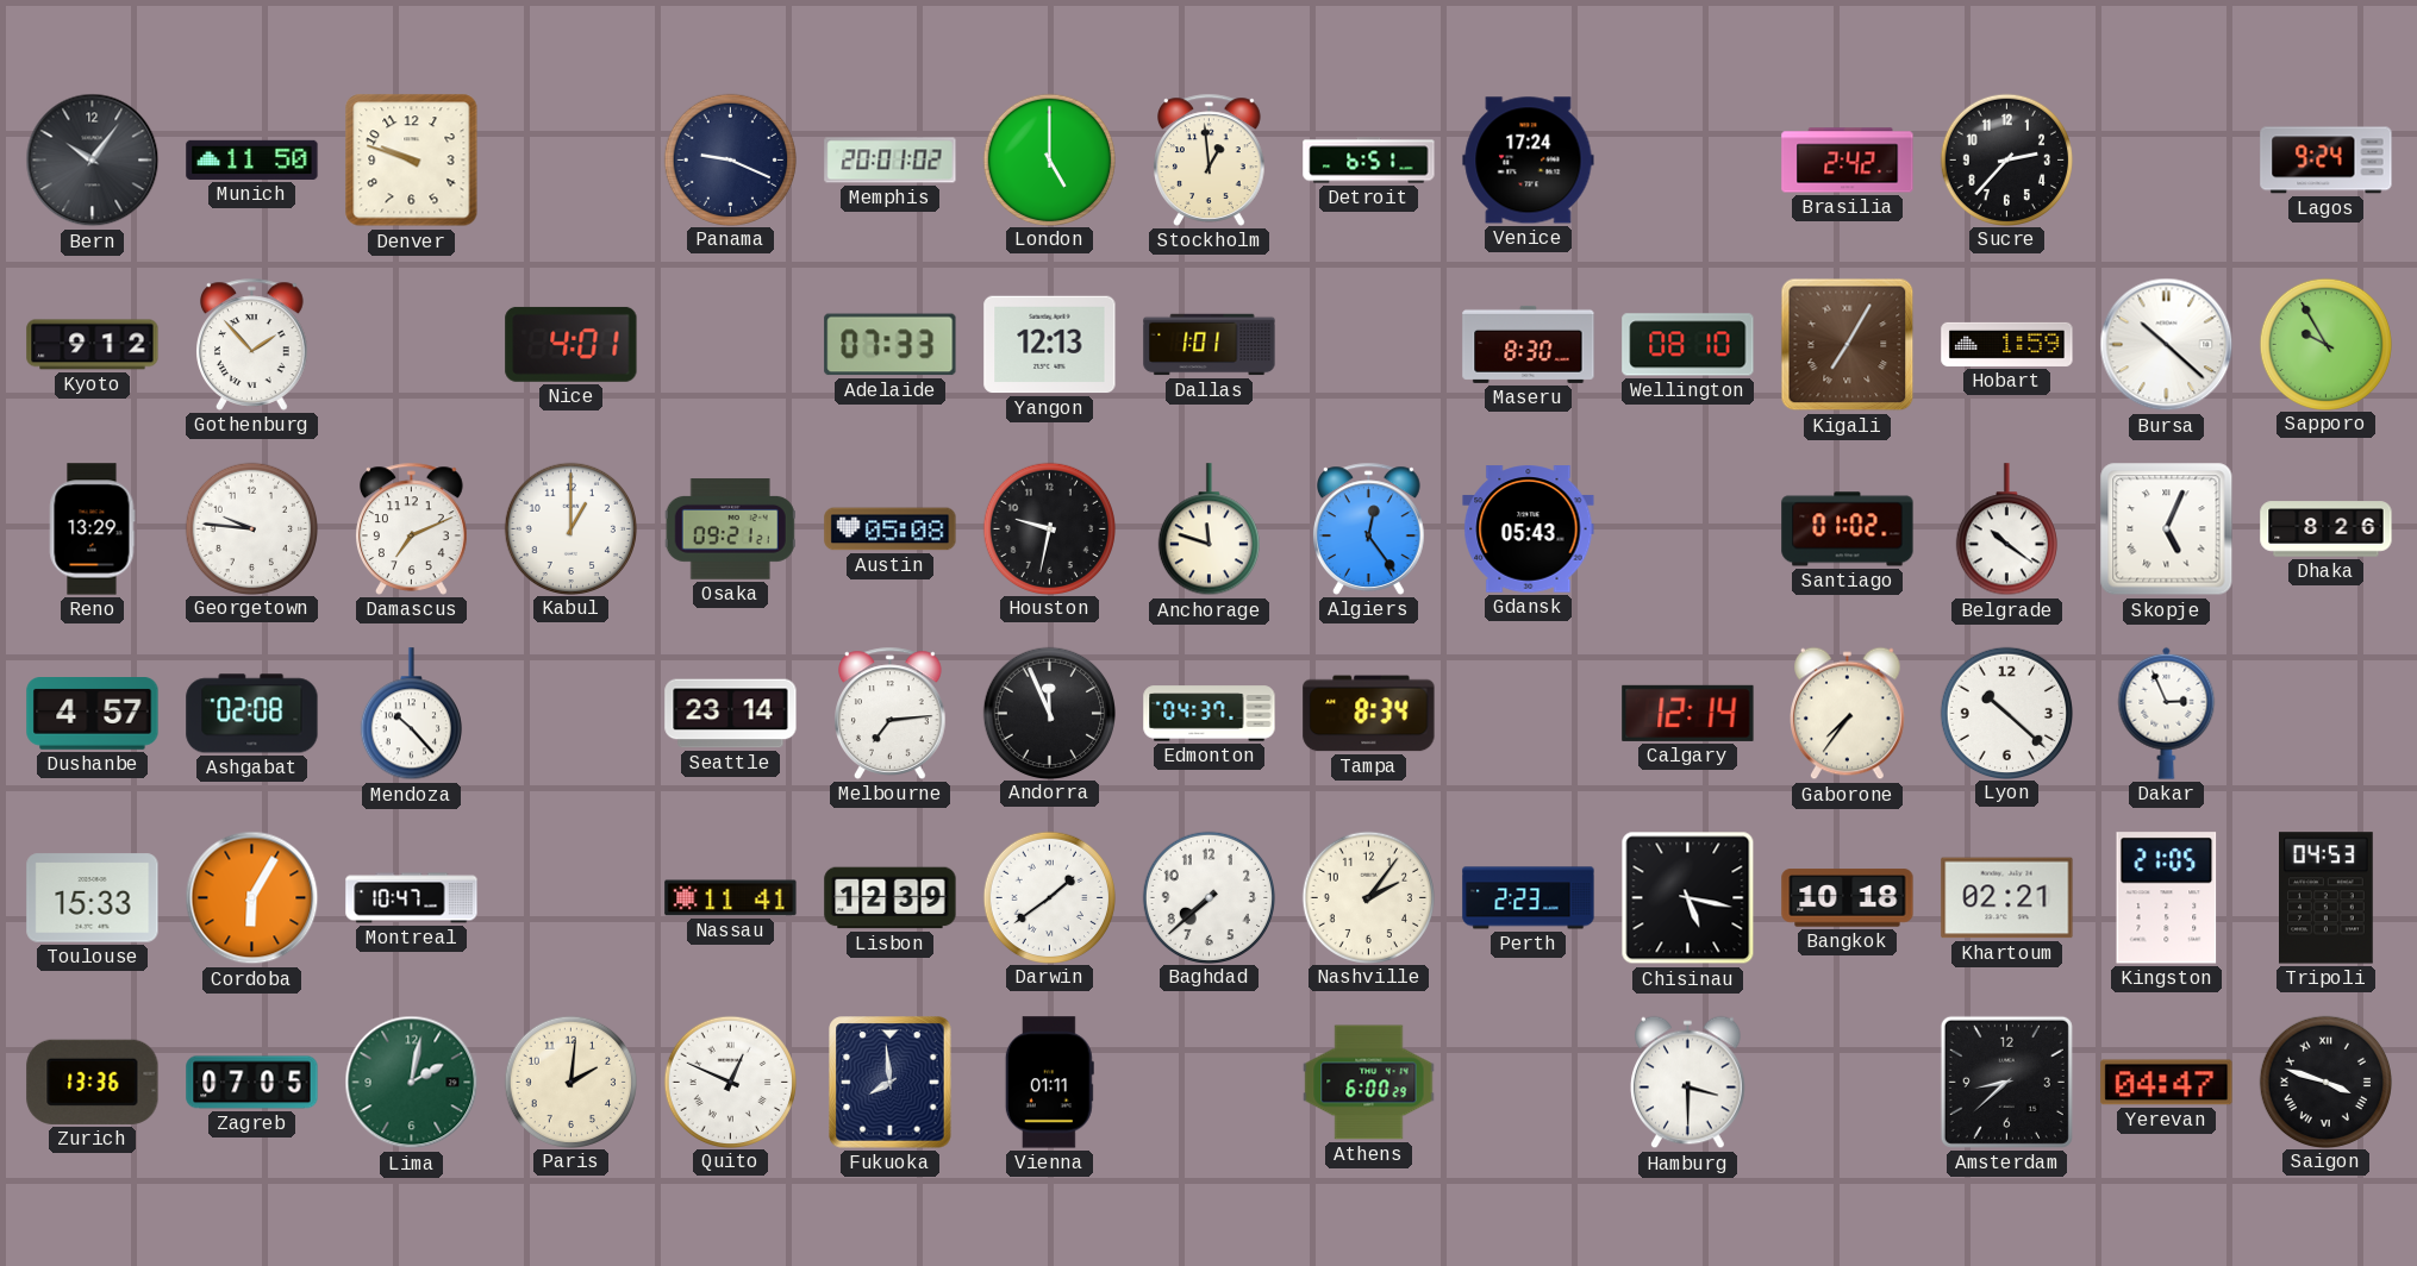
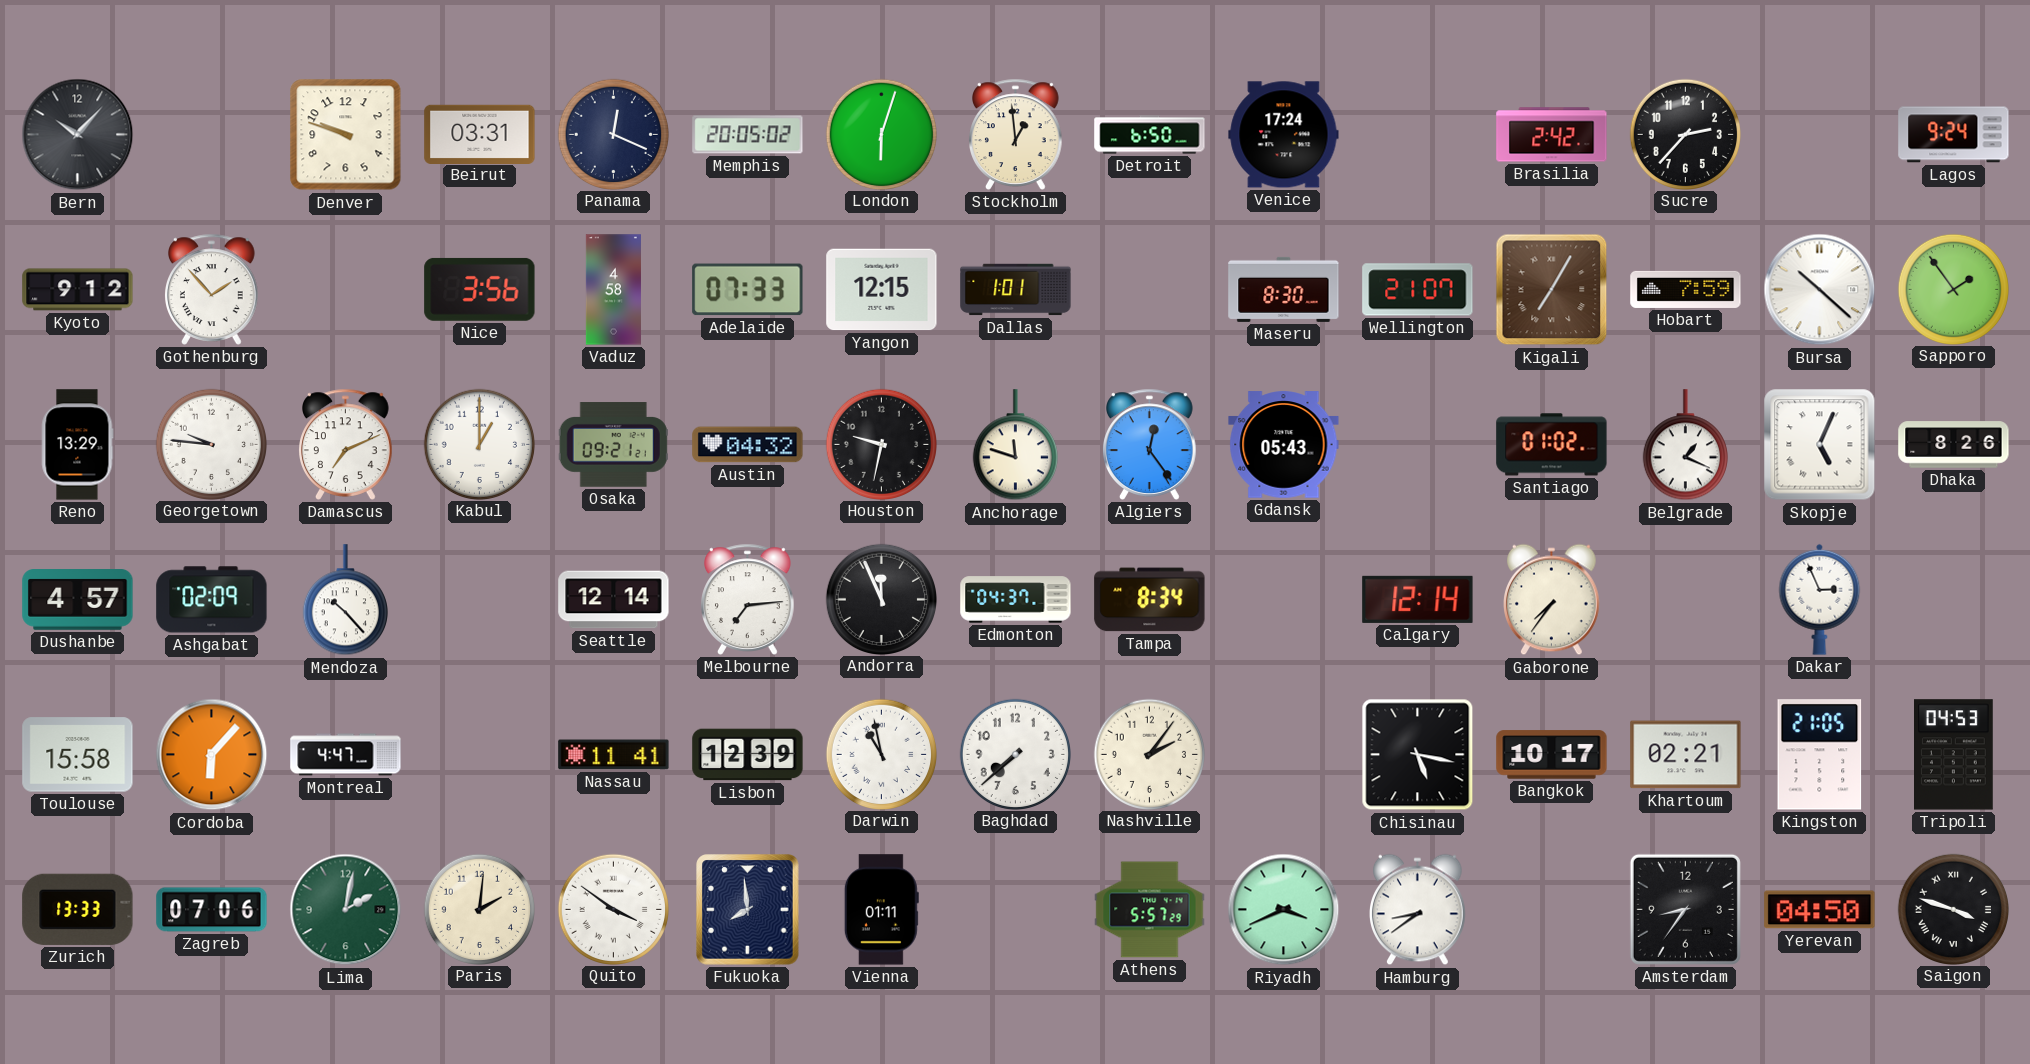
Bern: 10:06 -> 10:07
Munich: 11:50 -> none
Beirut: none -> 03:31
Panama: 9:19 -> 12:19
Memphis: 20:01 -> 20:05
London: 5:00 -> 6:03
Detroit: 6:51 -> 6:50
Nice: 4:01 -> 3:56
Vaduz: none -> 4:58
Yangon: 12:13 -> 12:15
Wellington: 08:10 -> 21:07
Hobart: 1:59 -> 7:59
Sapporo: 9:55 -> 1:54
Austin: 05:08 -> 04:32
Belgrade: 10:21 -> 1:19
Ashgabat: 02:08 -> 02:09
Seattle: 23:14 -> 12:14
Lyon: 10:22 -> none
Toulouse: 15:33 -> 15:58
Cordoba: 6:05 -> 6:07
Montreal: 10:47 -> 4:47
Darwin: 1:39 -> 10:58
Perth: 2:23 -> none
Bangkok: 10:18 -> 10:17
Zurich: 13:36 -> 13:33
Zagreb: 07:05 -> 07:06
Quito: 12:49 -> 3:51
Athens: 6:00 -> 5:57
Riyadh: none -> 3:41
Hamburg: 3:30 -> 8:39
Amsterdam: 8:38 -> 8:36
Yerevan: 04:47 -> 04:50
